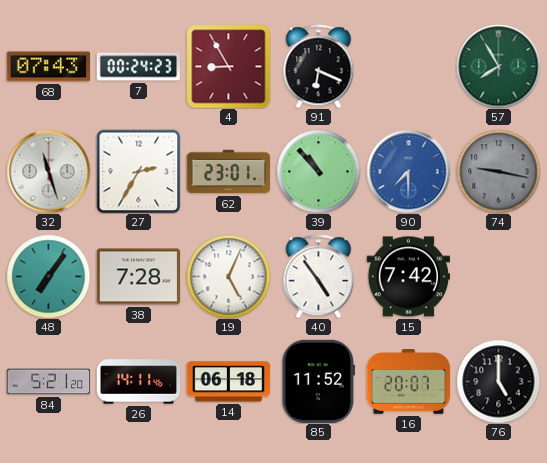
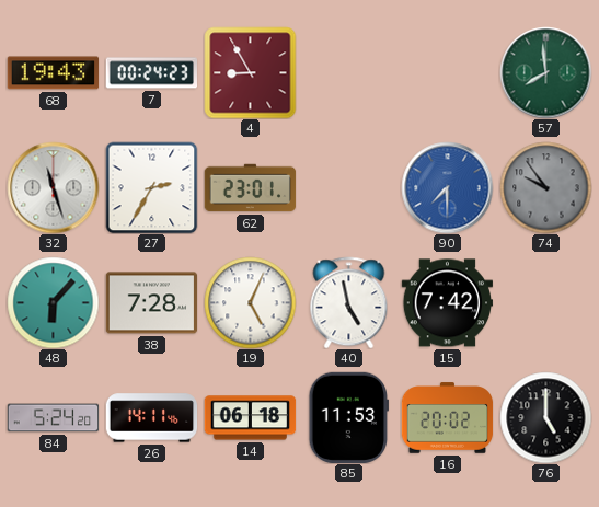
68: 07:43 -> 19:43
91: 6:19 -> none
57: 7:55 -> 7:59
39: 10:53 -> none
74: 9:17 -> 9:54
48: 7:06 -> 6:07
40: 4:54 -> 4:58
84: 5:21 -> 5:24
85: 11:52 -> 11:53
16: 20:07 -> 20:02
